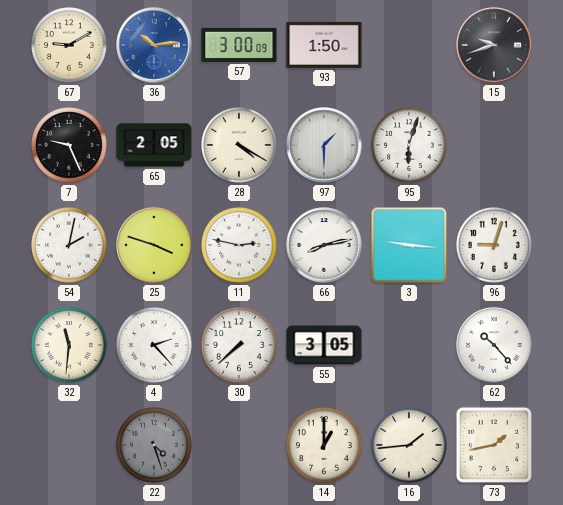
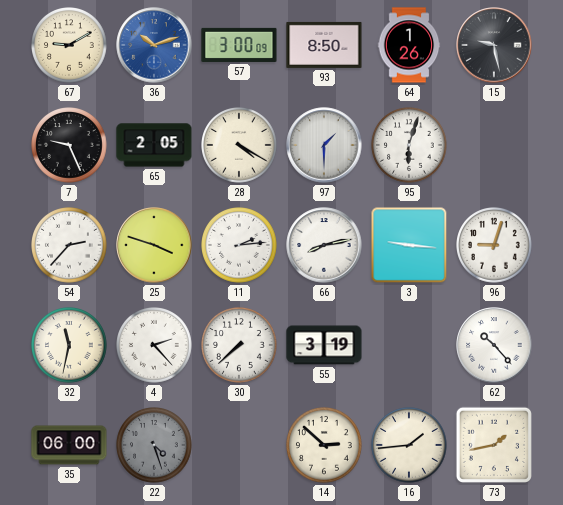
36: 10:14 -> 10:12
93: 1:50 -> 8:50
64: none -> 1:26
15: 9:42 -> 9:28
54: 2:02 -> 2:37
11: 2:47 -> 2:14
32: 11:31 -> 11:32
55: 3:05 -> 3:19
35: none -> 06:00
14: 1:00 -> 2:52
